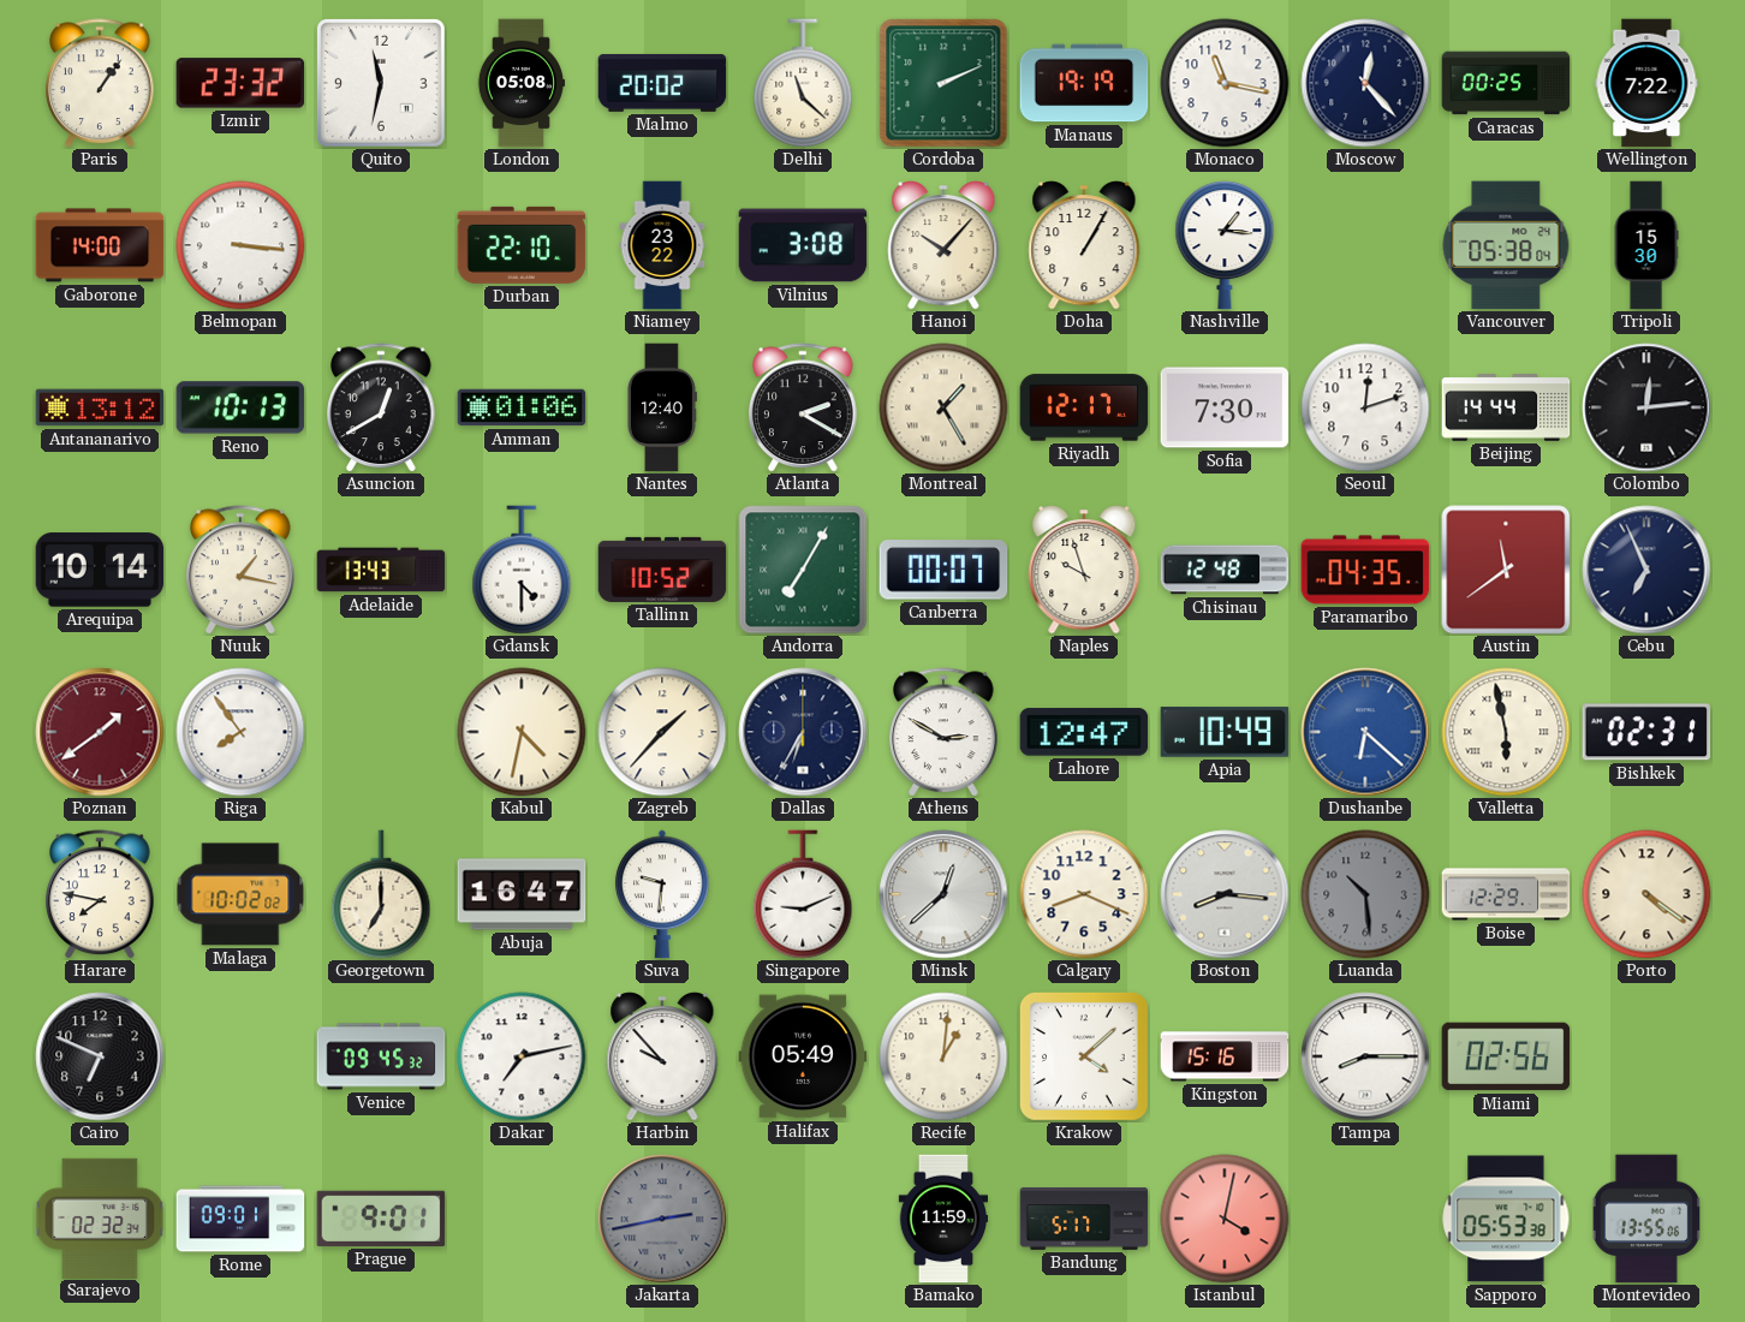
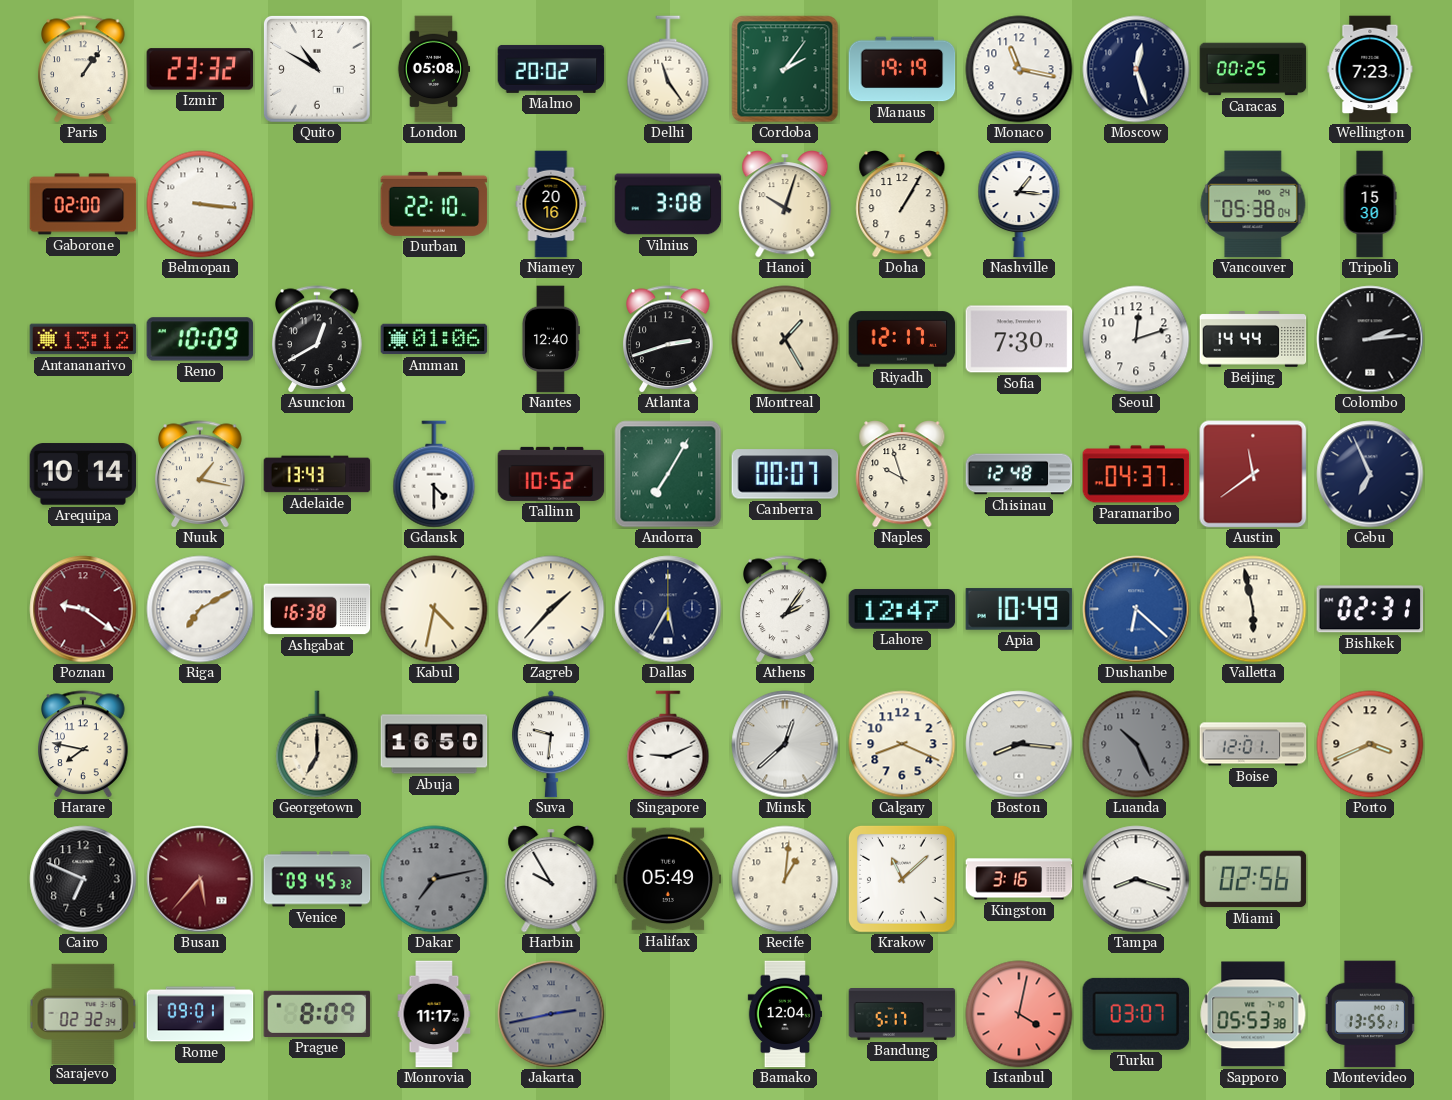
Quito: 11:32 -> 10:50
Delhi: 11:22 -> 11:24
Cordoba: 2:11 -> 2:06
Moscow: 12:23 -> 12:27
Wellington: 7:22 -> 7:23
Gaborone: 14:00 -> 02:00
Niamey: 23:22 -> 20:16
Hanoi: 10:07 -> 10:03
Reno: 10:13 -> 10:09
Atlanta: 2:20 -> 2:42
Colombo: 12:14 -> 2:14
Paramaribo: 04:35 -> 04:37
Poznan: 1:39 -> 9:21
Riga: 7:54 -> 7:10
Ashgabat: none -> 16:38
Dallas: 6:35 -> 5:35
Athens: 2:50 -> 2:06
Malaga: 10:02 -> none
Abuja: 16:47 -> 16:50
Luanda: 10:29 -> 10:26
Boise: 12:29 -> 12:01
Porto: 4:21 -> 3:41
Busan: none -> 5:37
Dakar dial: white -> grey
Harbin: 9:53 -> 9:55
Krakow: 4:08 -> 11:08
Kingston: 15:16 -> 3:16
Tampa: 8:15 -> 8:18
Prague: 9:01 -> 8:09
Monrovia: none -> 11:17
Bamako: 11:59 -> 12:04
Turku: none -> 03:07
Montevideo: 13:55:06 -> 13:55:21
